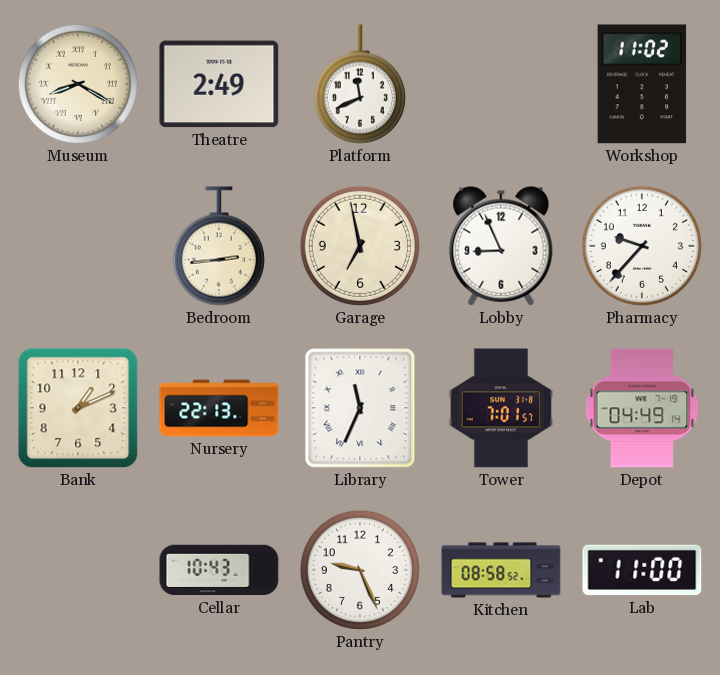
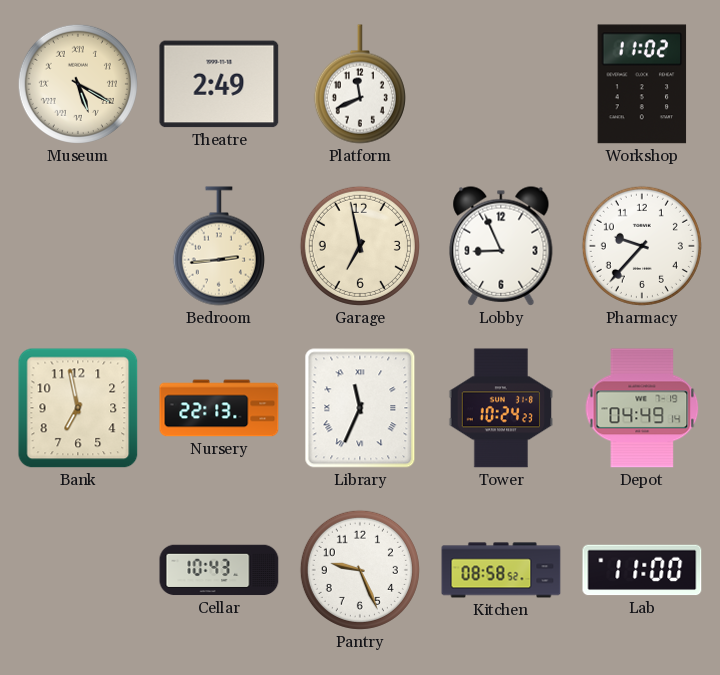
Museum: 8:20 -> 5:20
Bank: 1:11 -> 6:58
Tower: 7:01 -> 10:24
